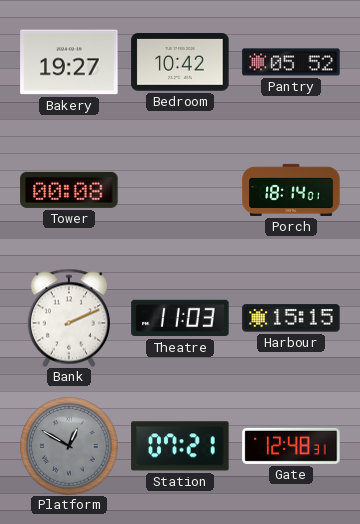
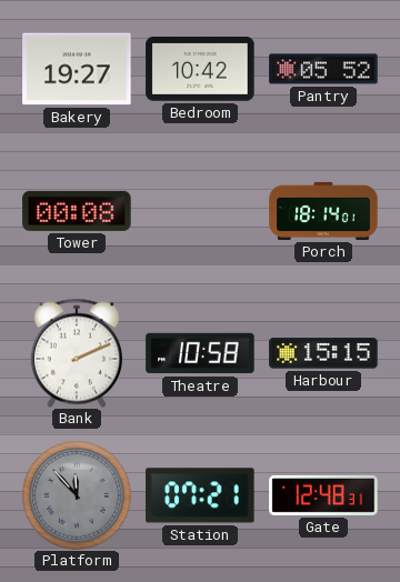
Theatre: 11:03 -> 10:58
Platform: 12:50 -> 11:53
